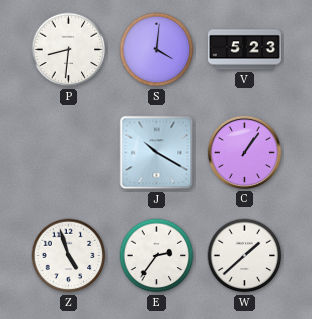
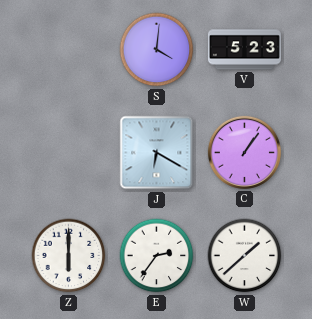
P: 8:31 -> none
J: 10:20 -> 6:20
Z: 4:57 -> 6:00
